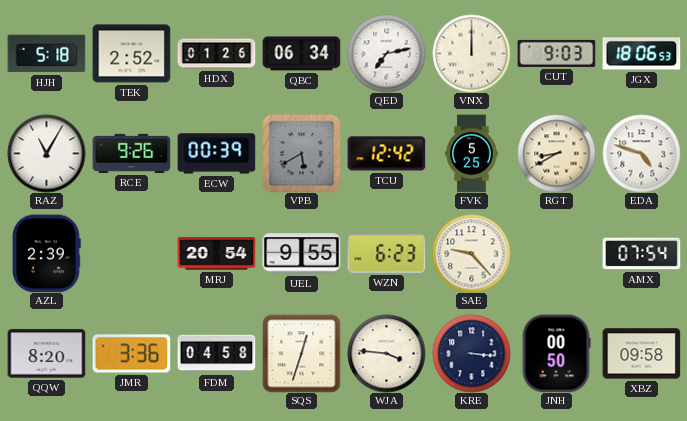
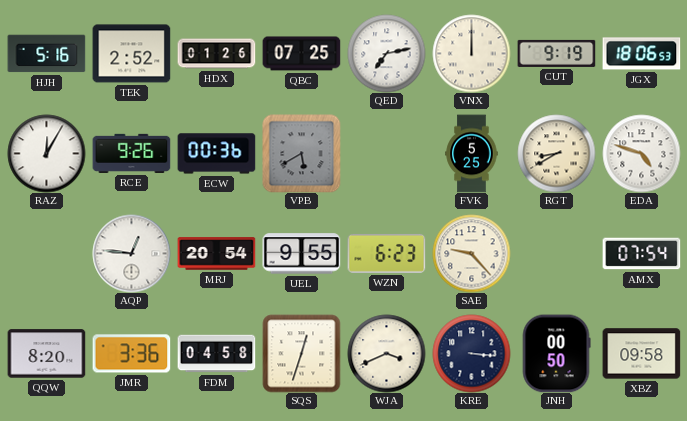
HJH: 5:18 -> 5:16
QBC: 06:34 -> 07:25
CUT: 9:03 -> 9:19
RAZ: 11:05 -> 12:05
ECW: 00:39 -> 00:36
TCU: 12:42 -> none
AZL: 2:39 -> none
AQP: none -> 12:46
WJA: 3:46 -> 3:41
